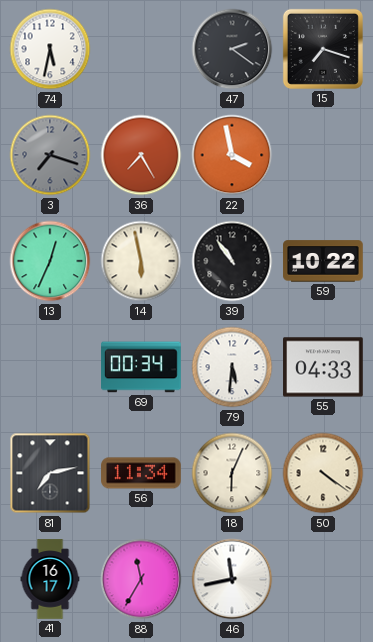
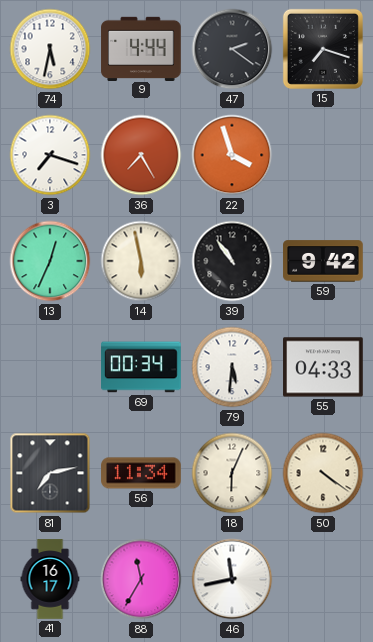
9: none -> 4:44
3 dial: grey -> white
22: 3:58 -> 3:57
59: 10:22 -> 9:42
